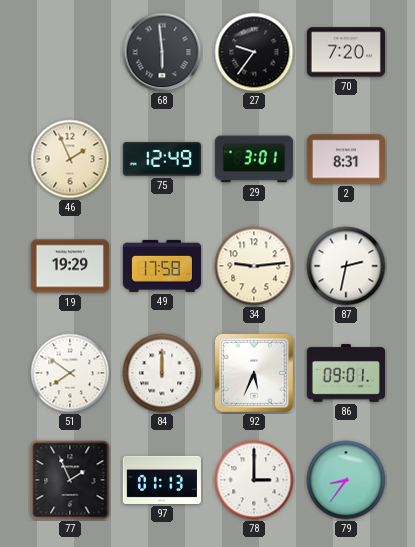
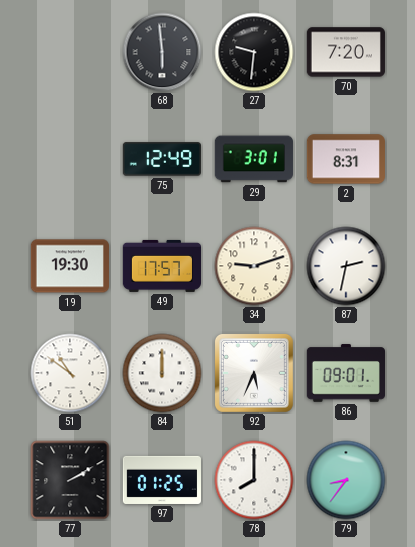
27: 9:36 -> 9:31
46: 1:56 -> none
19: 19:29 -> 19:30
49: 17:58 -> 17:57
34: 9:14 -> 9:12
51: 7:51 -> 10:51
77: 1:56 -> 2:10
97: 01:13 -> 01:25
78: 3:00 -> 8:00
